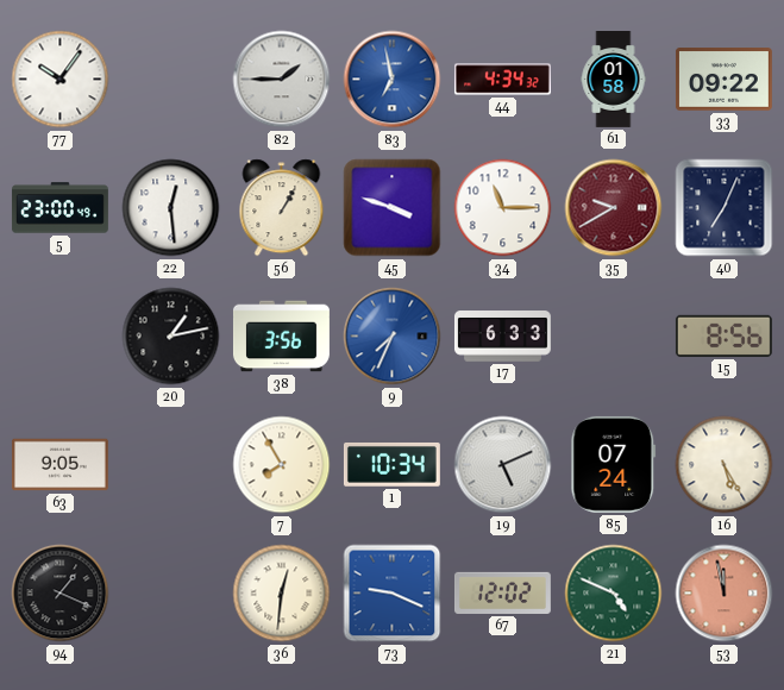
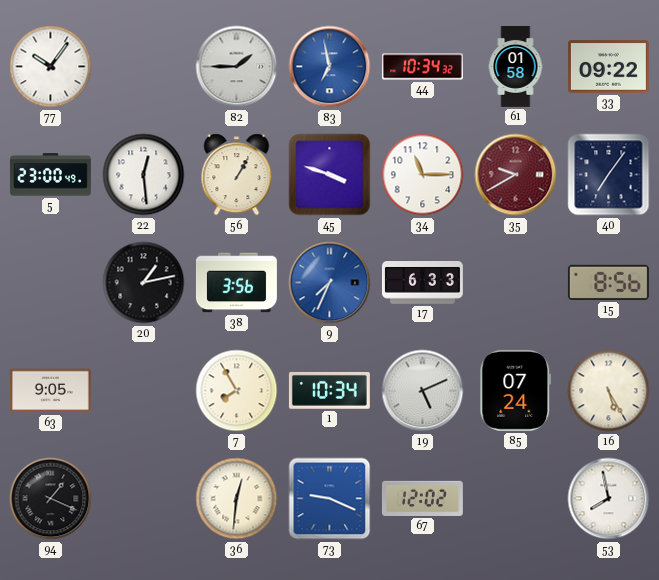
44: 4:34 -> 10:34
40: 7:04 -> 7:06
21: 4:49 -> none
53: 11:58 -> 7:58
53 dial: salmon -> white
